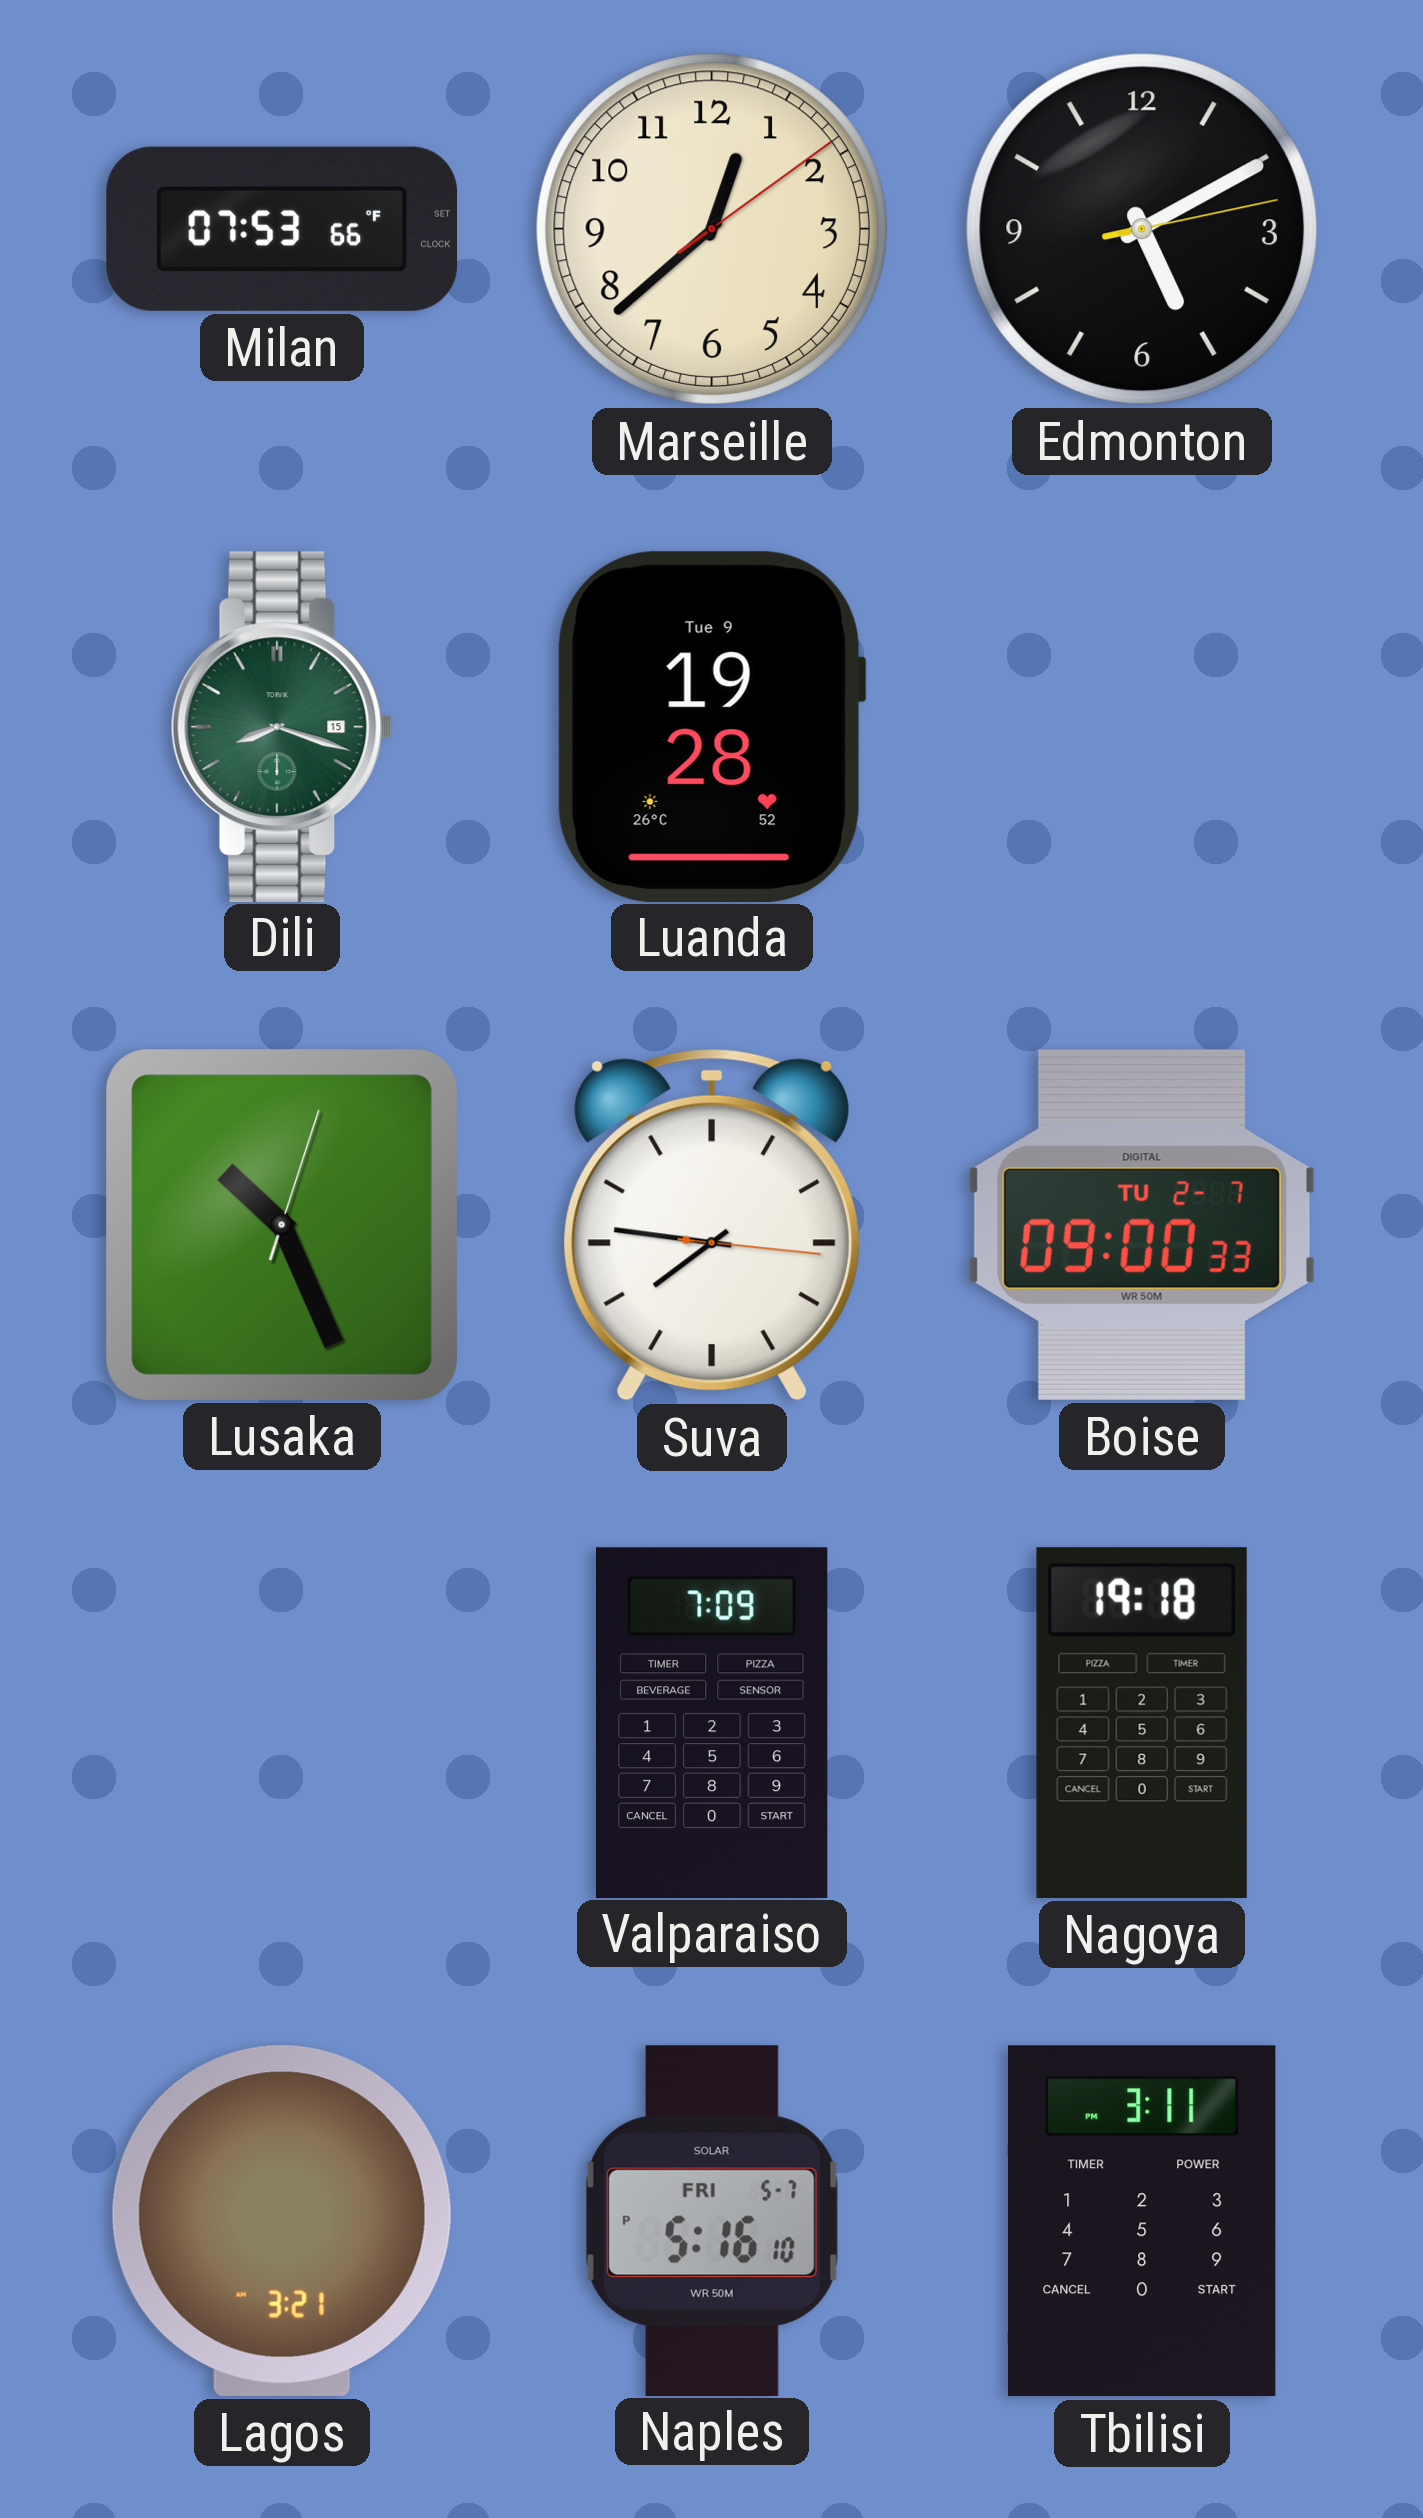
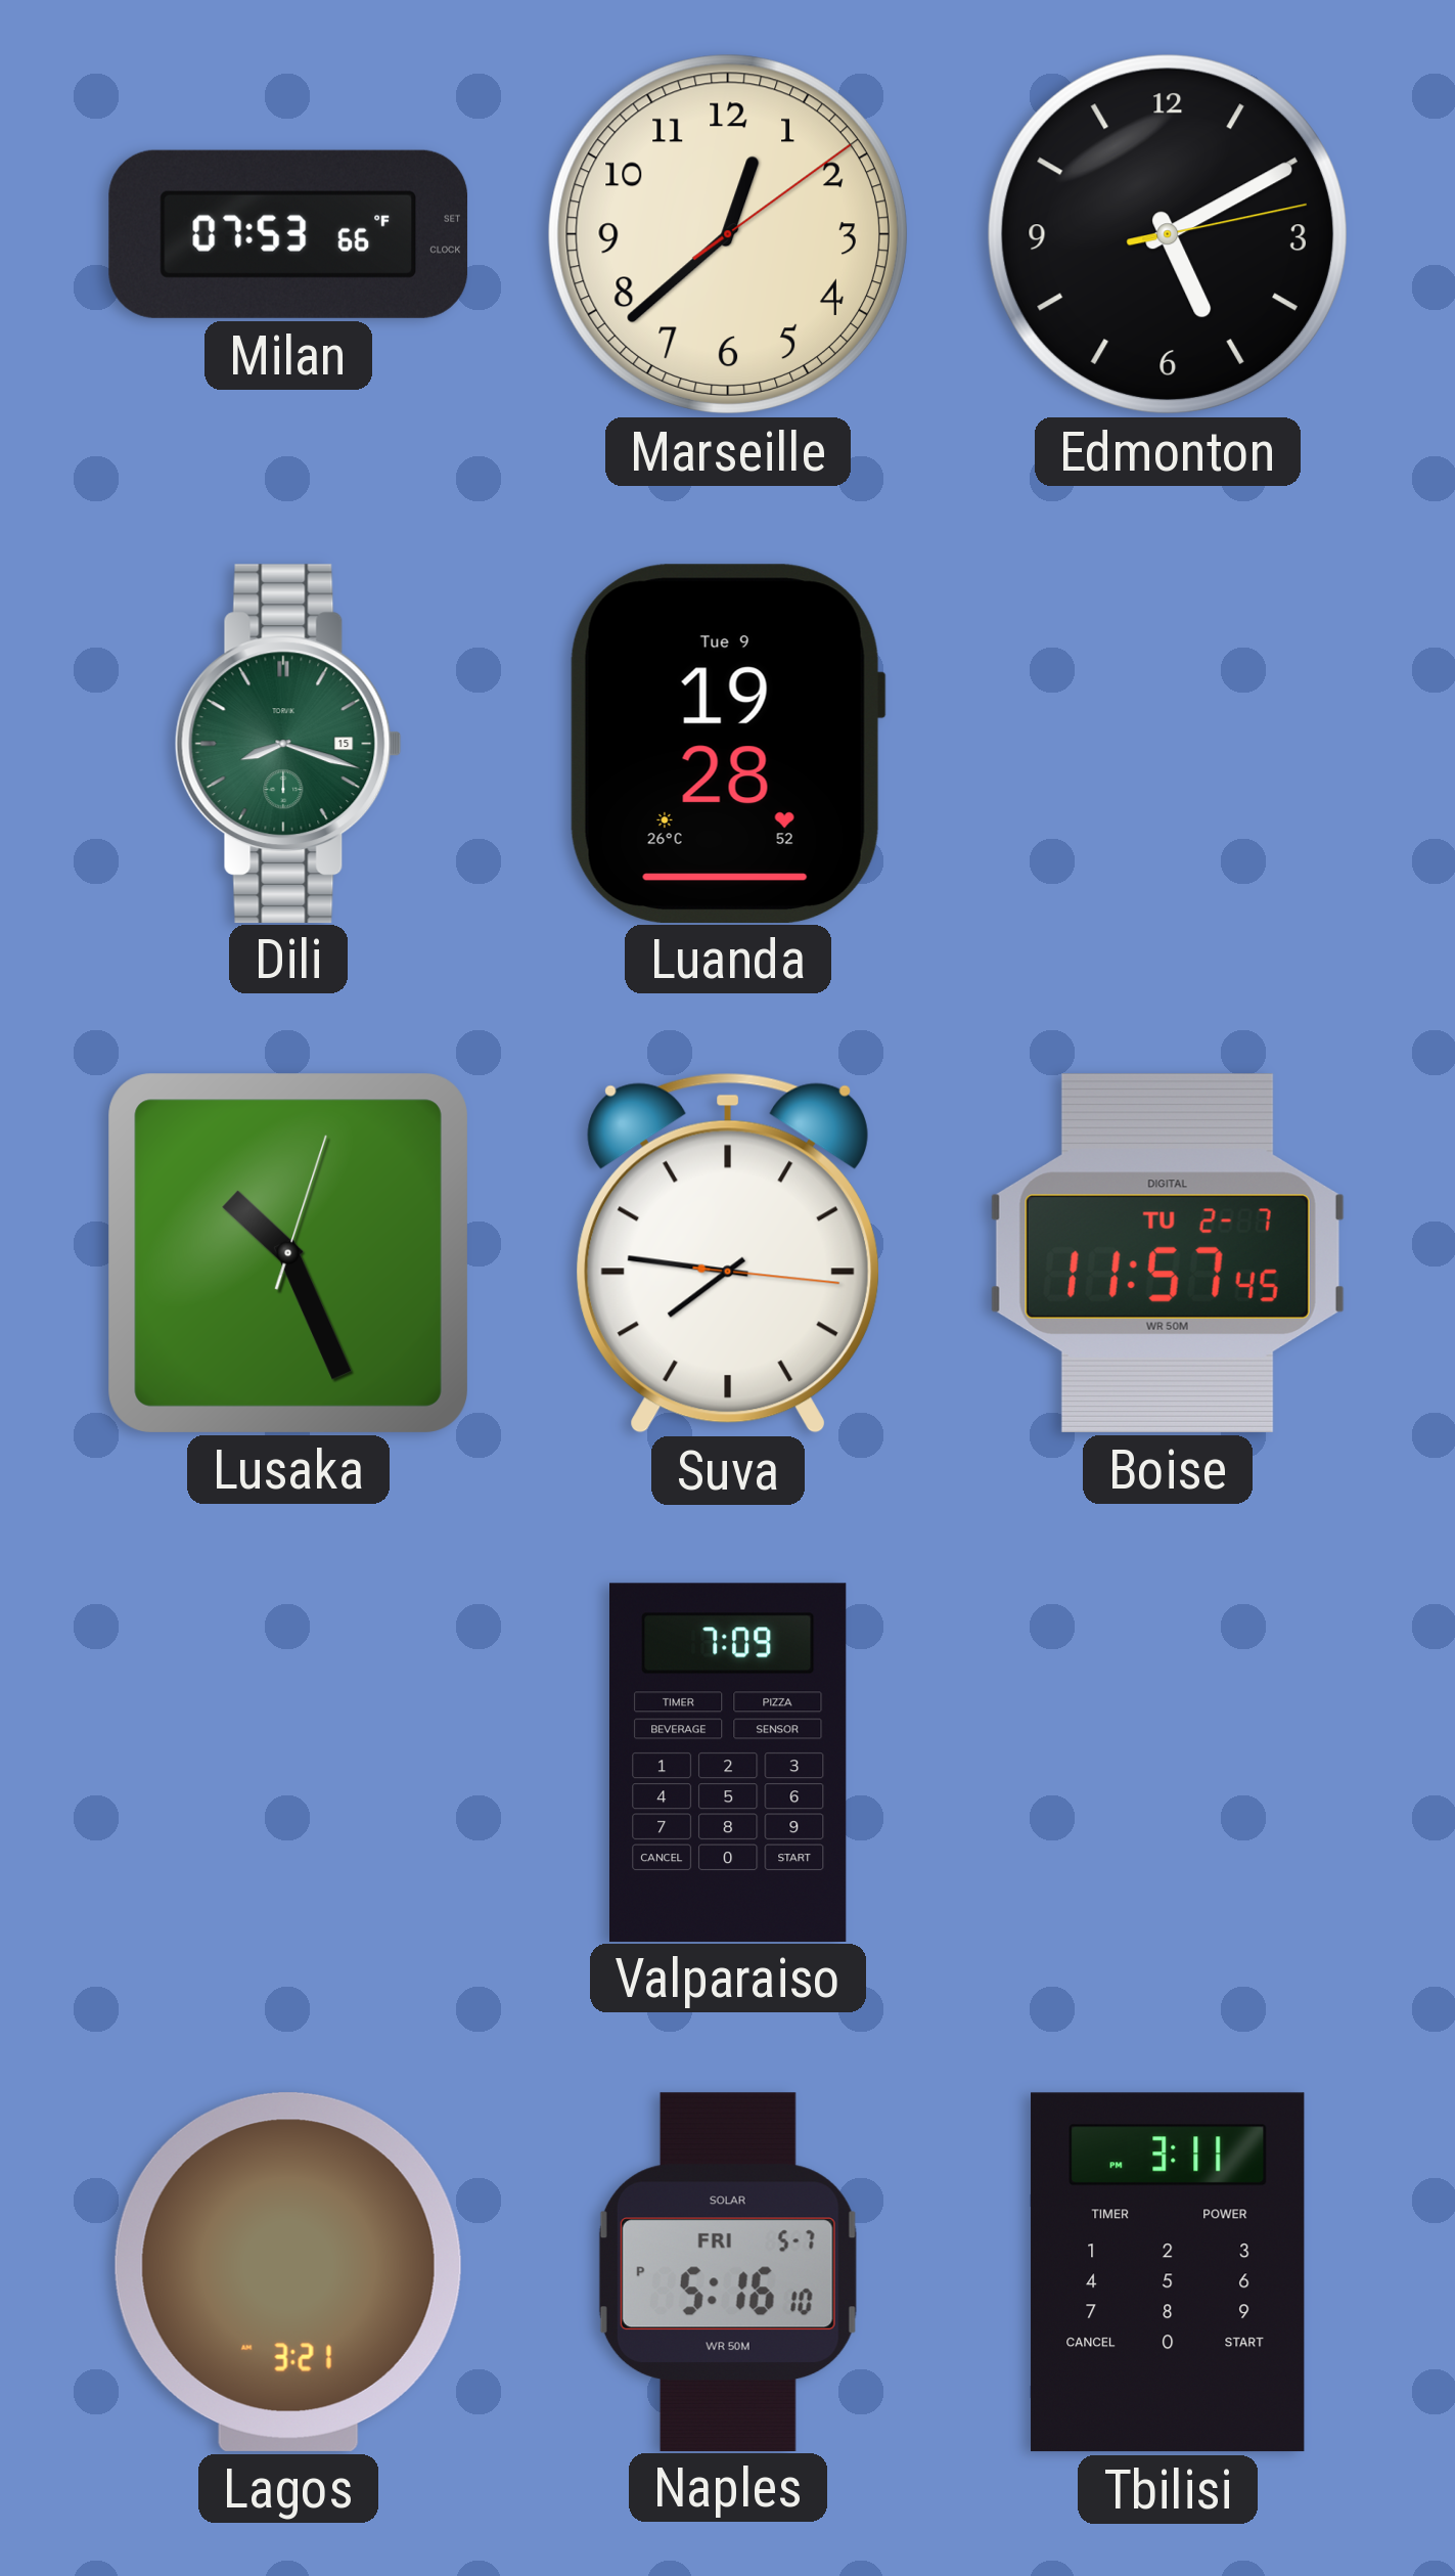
Boise: 09:00 -> 11:57
Nagoya: 19:18 -> none
